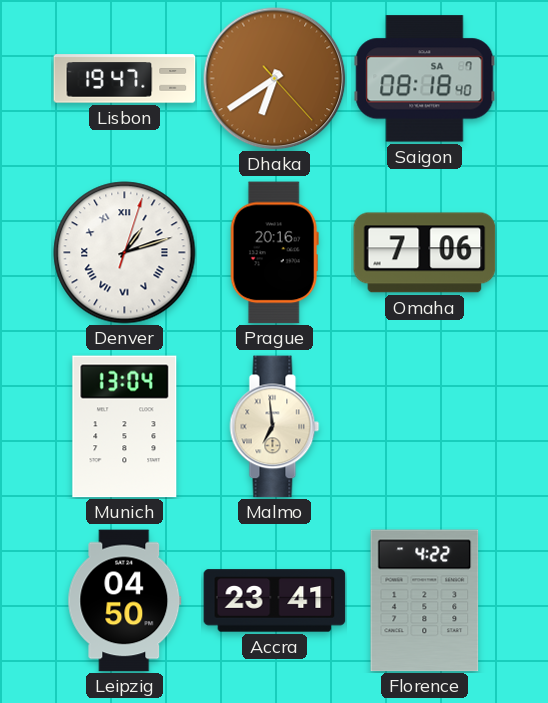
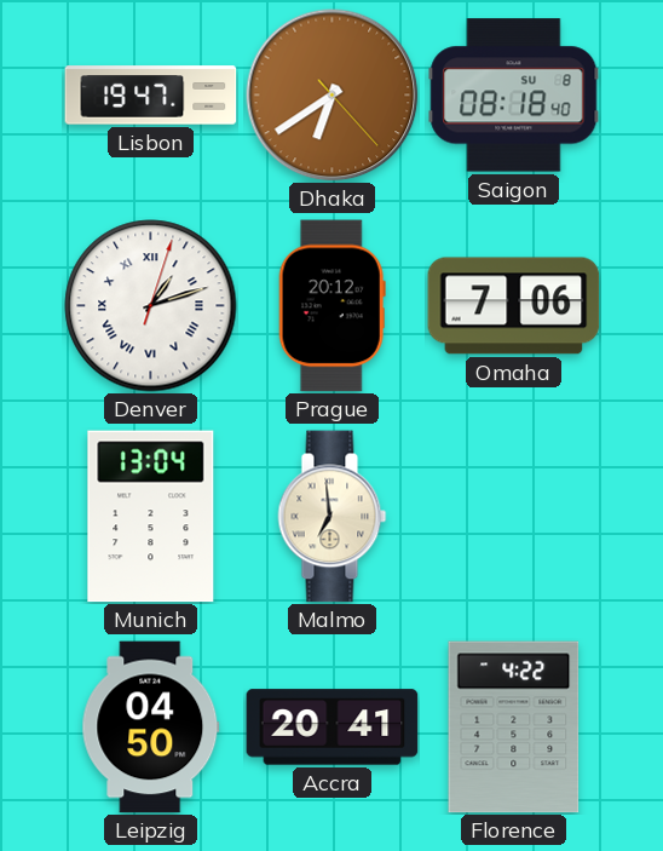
Saigon date: SA 7 -> SU 8
Prague: 20:16 -> 20:12
Accra: 23:41 -> 20:41
